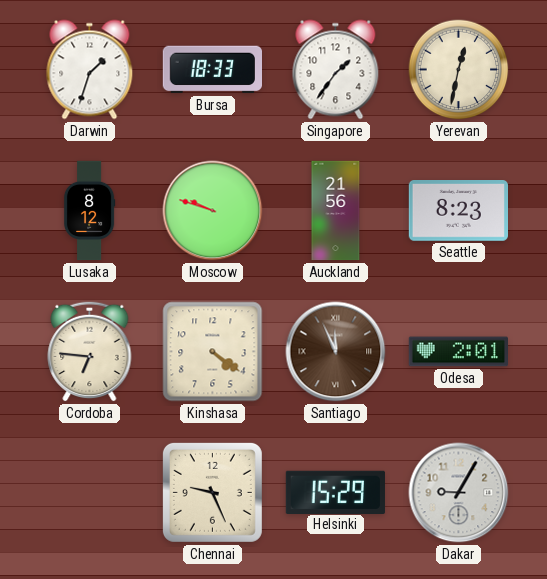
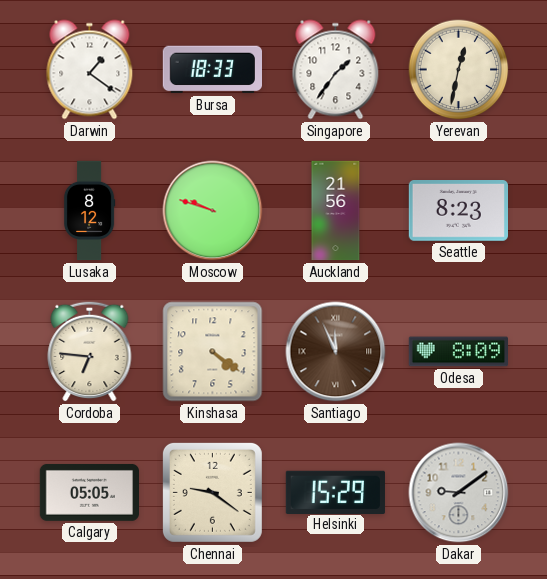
Darwin: 1:33 -> 1:21
Odesa: 2:01 -> 8:09
Calgary: none -> 05:05
Chennai: 9:26 -> 9:21
Dakar: 9:05 -> 9:09
